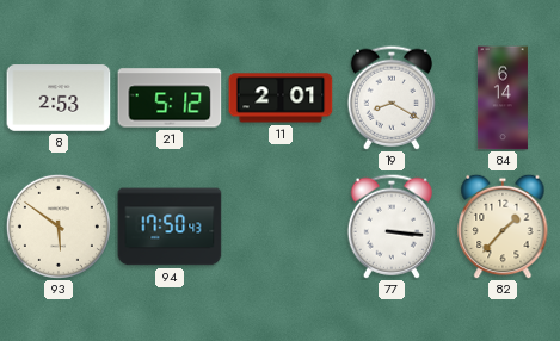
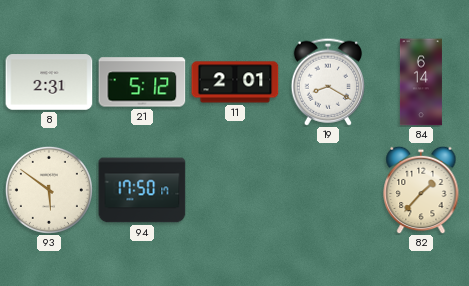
8: 2:53 -> 2:31
94: 17:50:43 -> 17:50:17
77: 3:16 -> none
